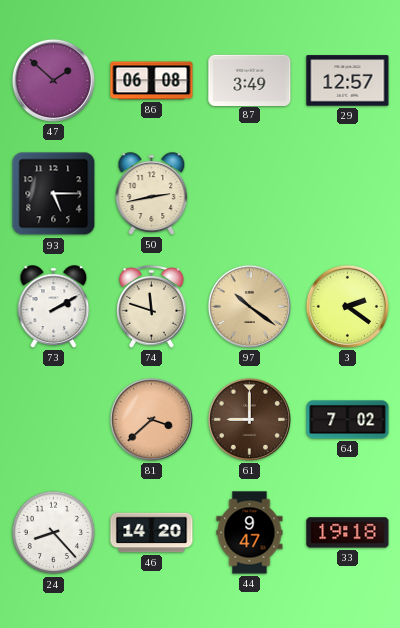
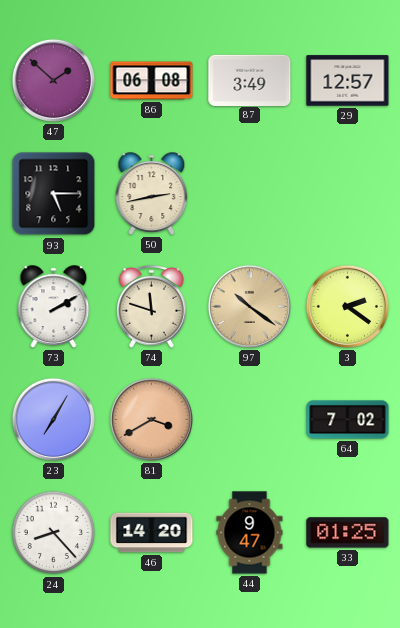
23: none -> 7:05
81: 3:38 -> 3:40
61: 9:00 -> none
33: 19:18 -> 01:25
